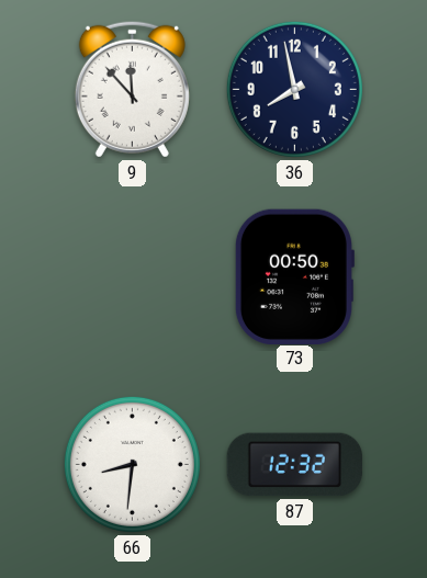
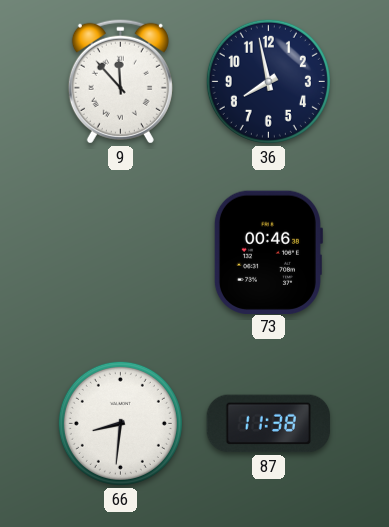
73: 00:50 -> 00:46
87: 12:32 -> 11:38
